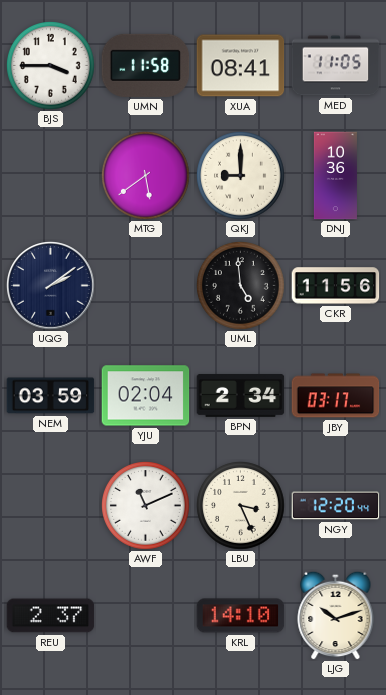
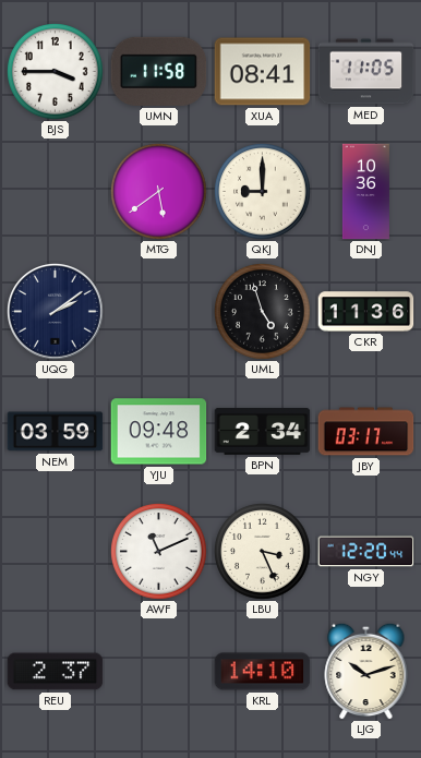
UML: 4:59 -> 4:57
CKR: 11:56 -> 11:36
YJU: 02:04 -> 09:48
